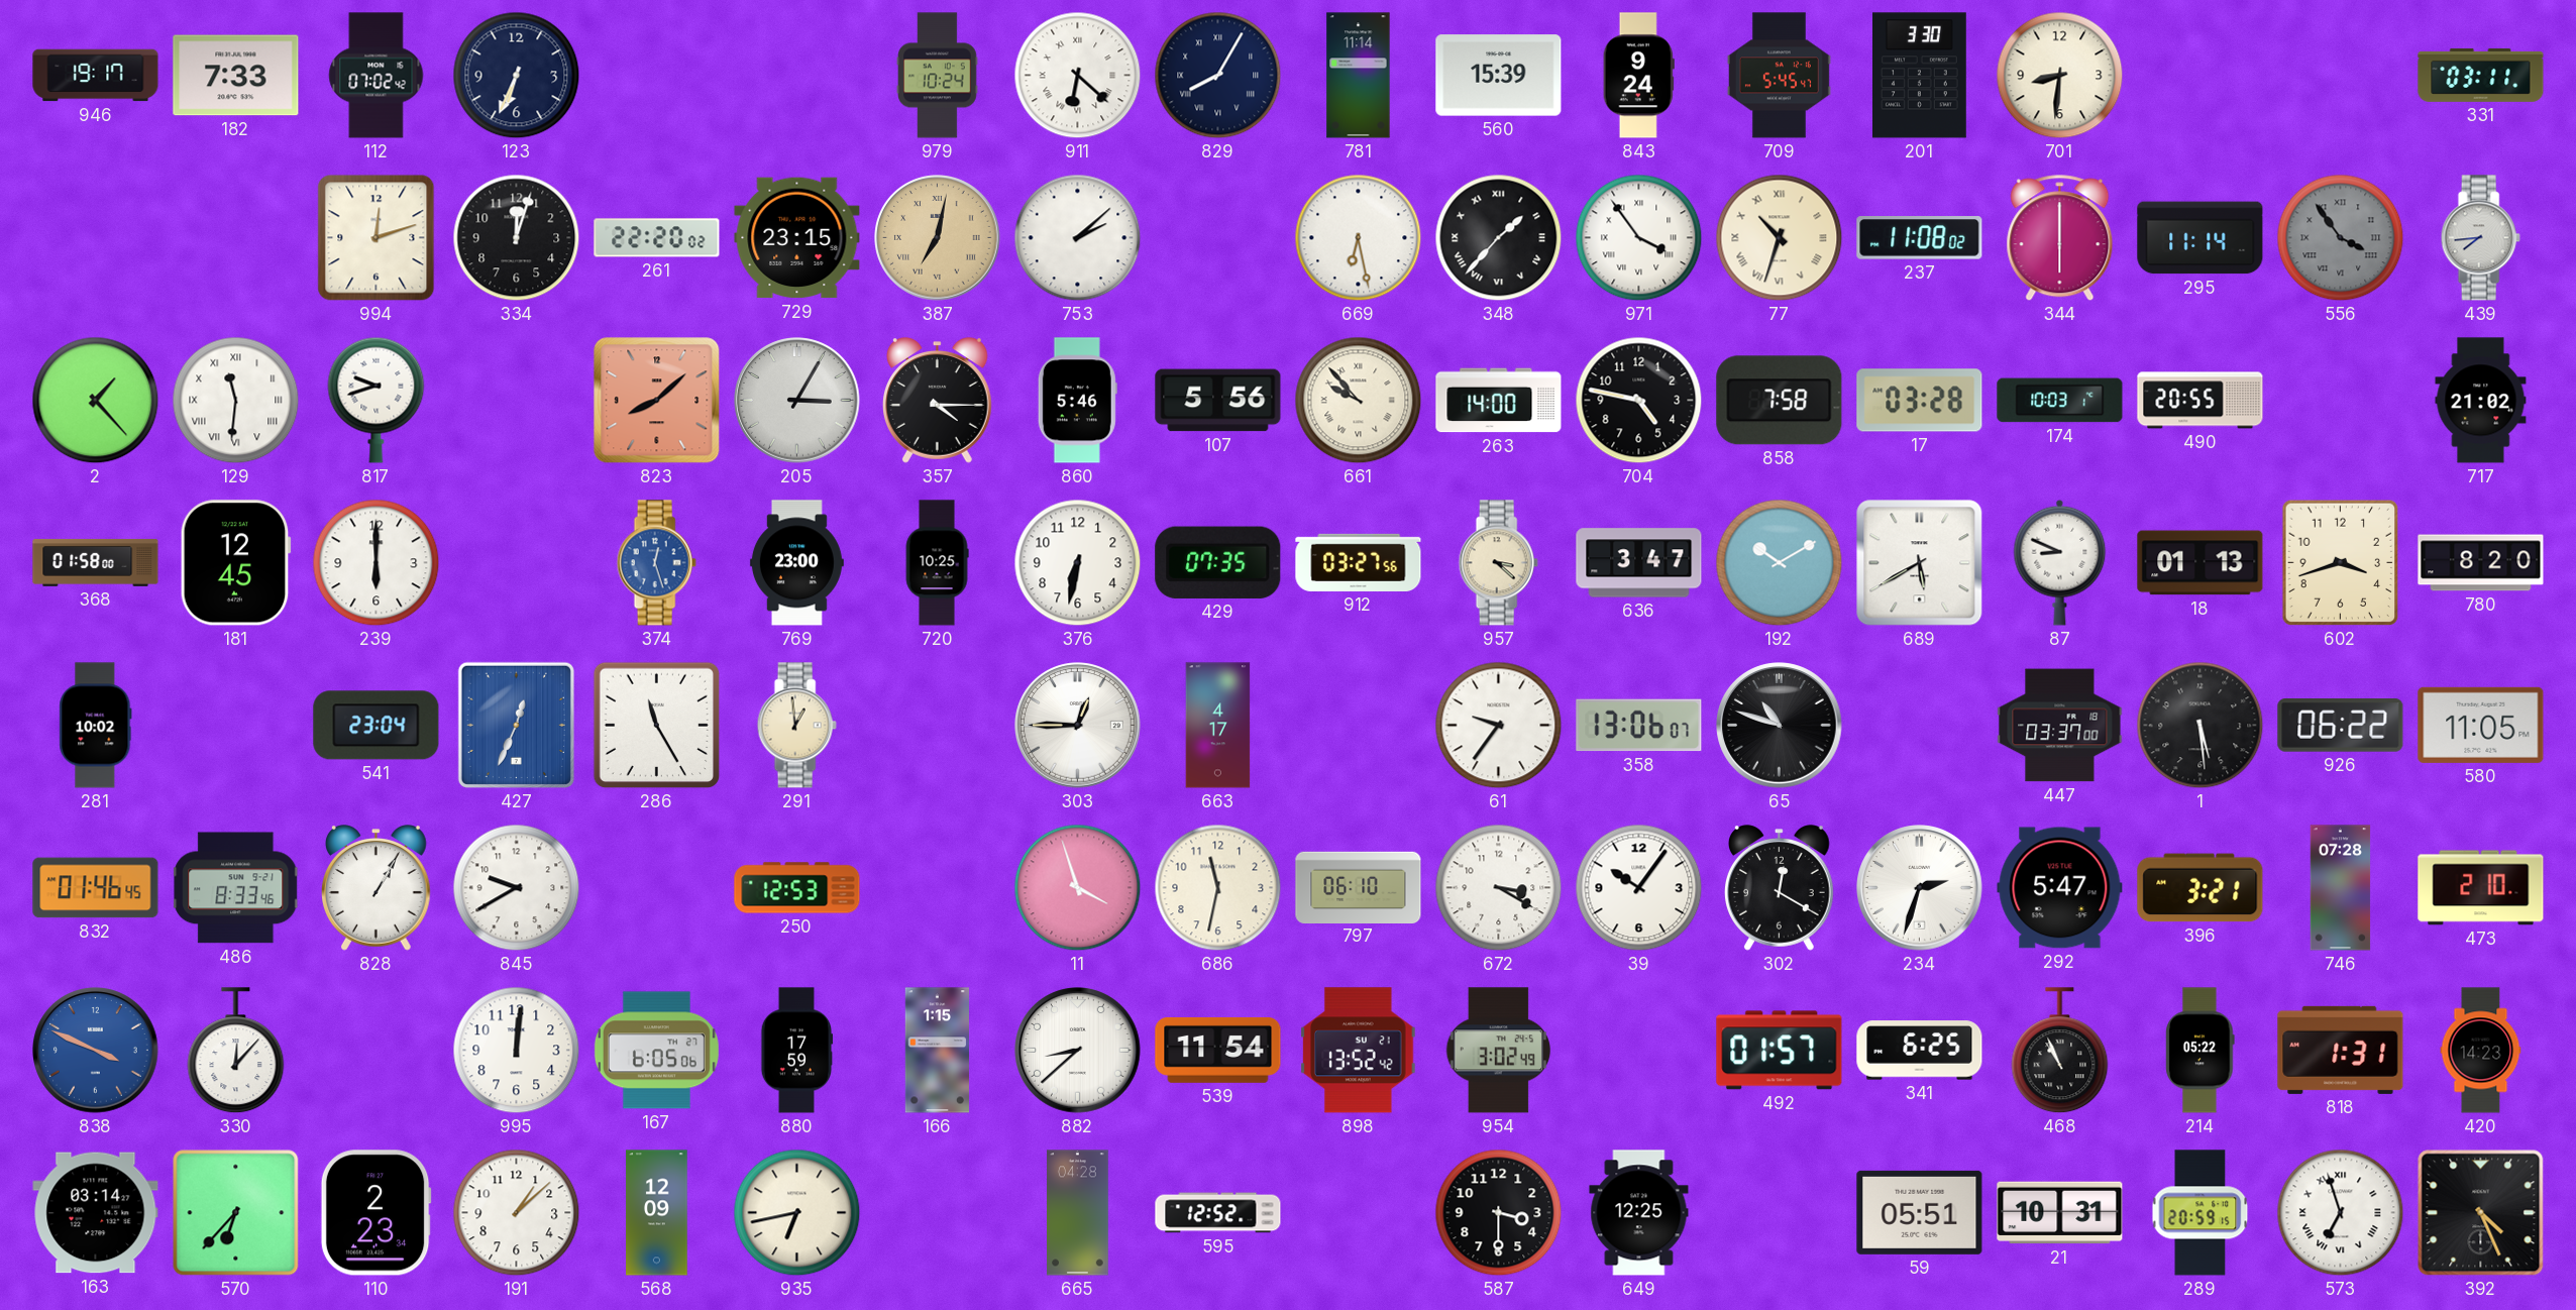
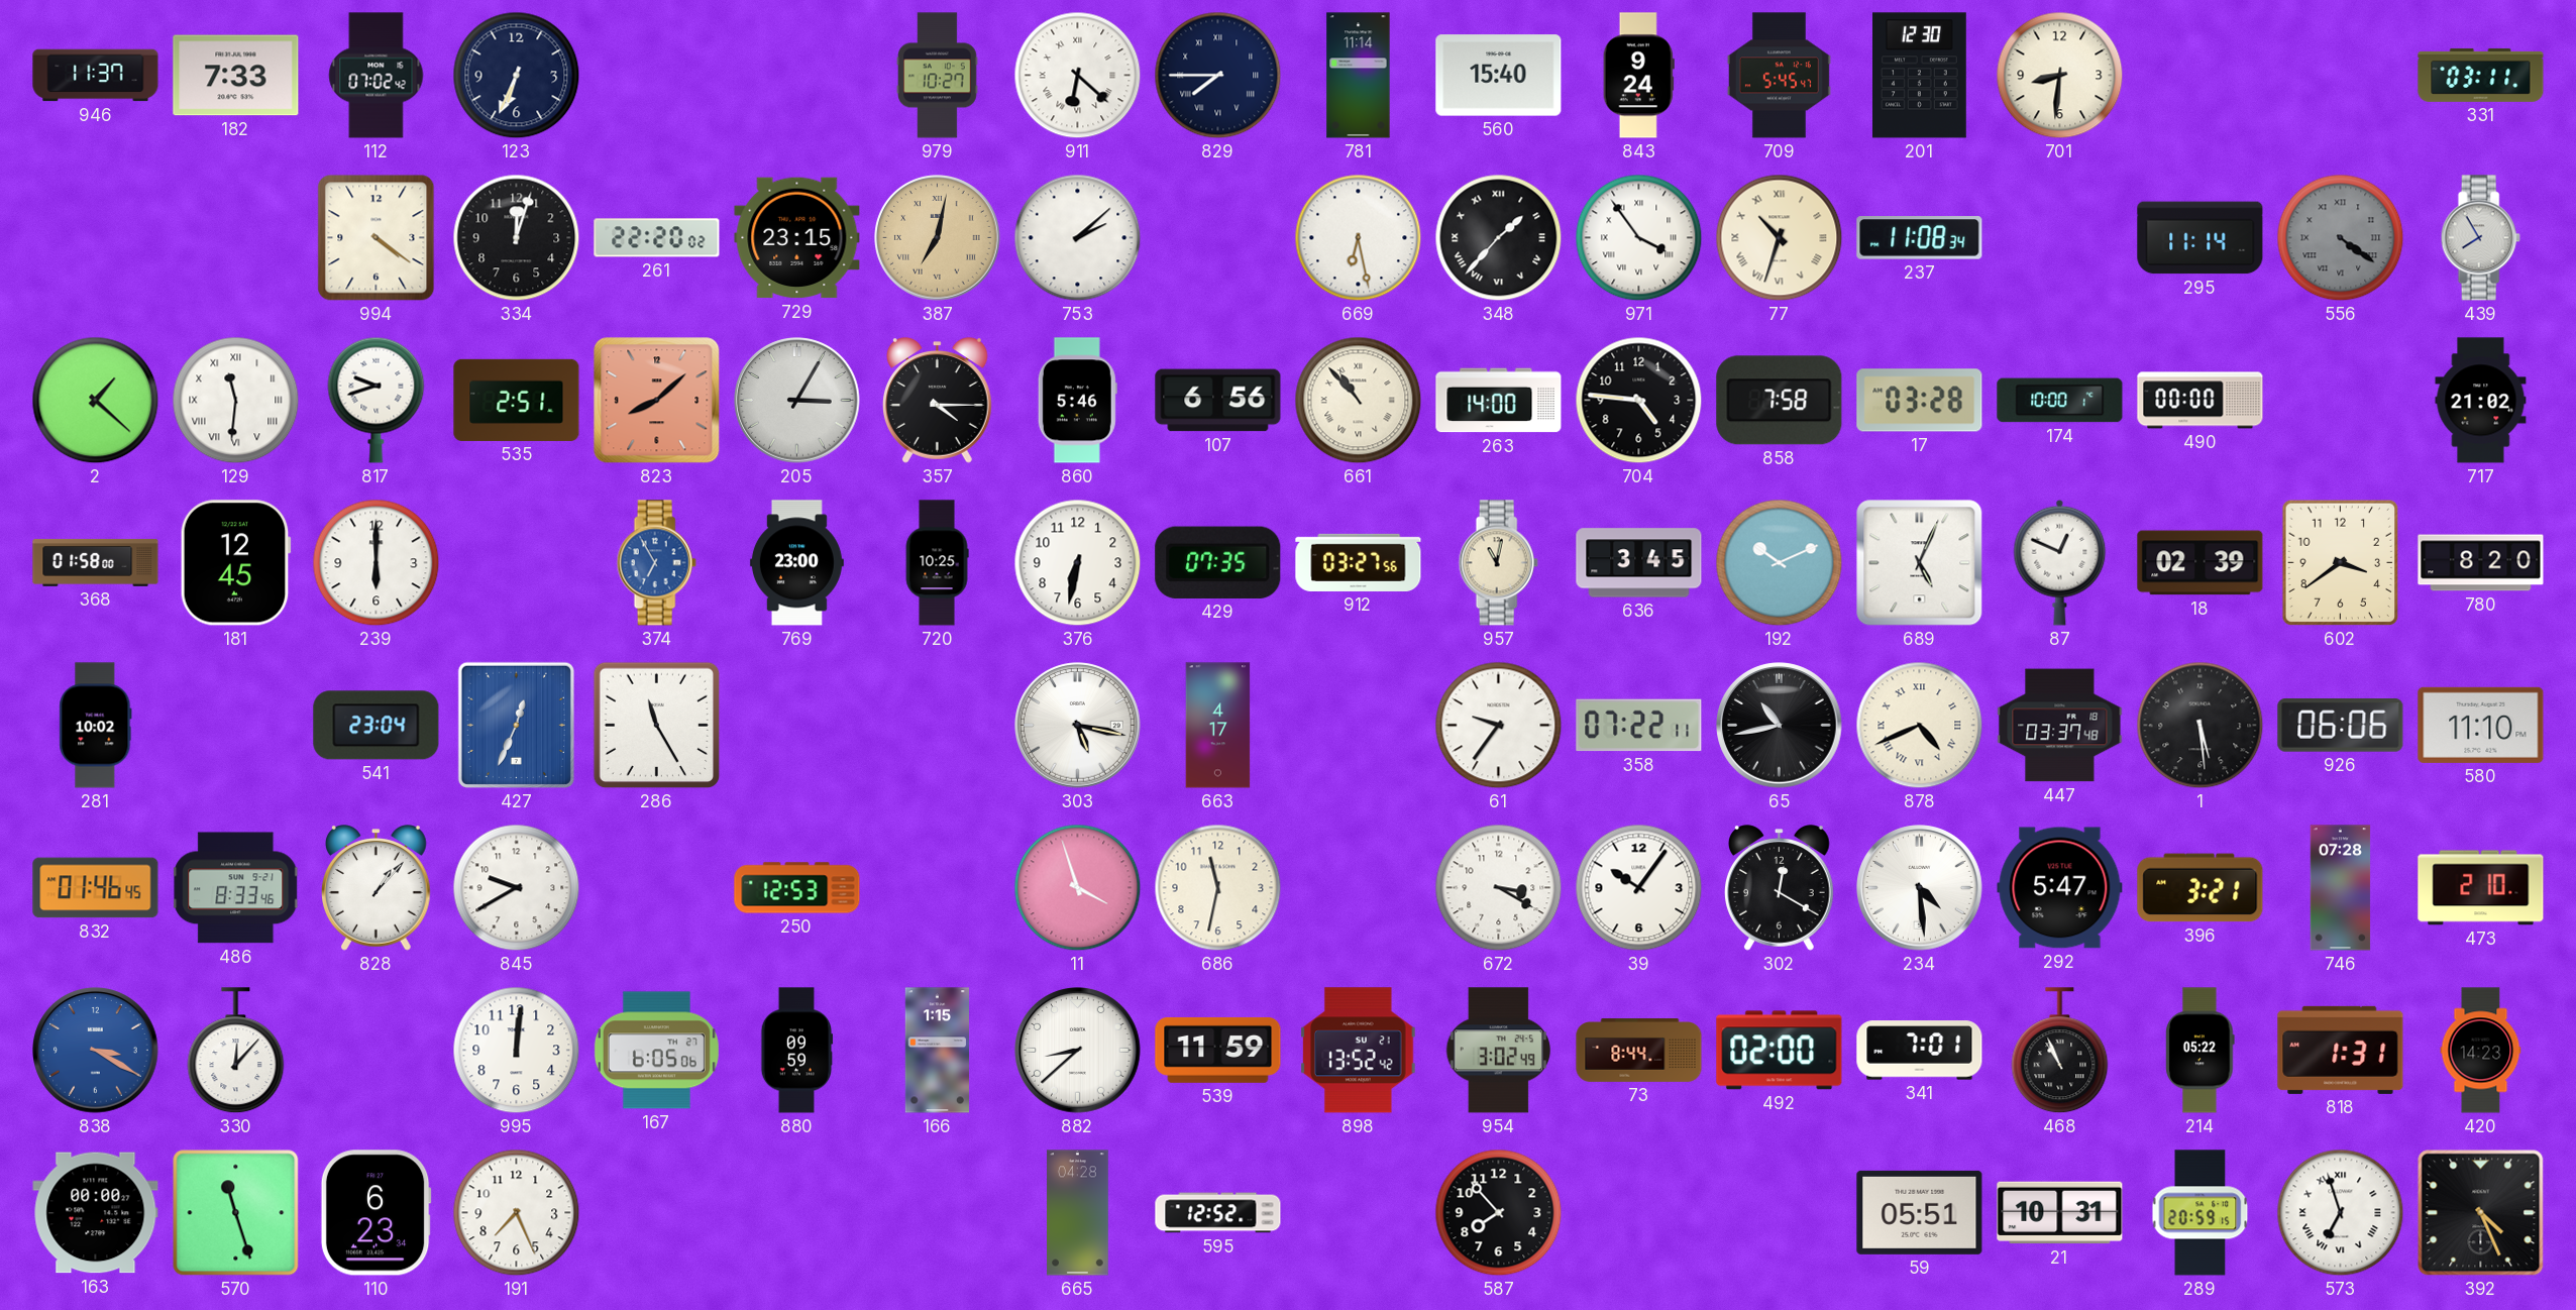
946: 19:17 -> 11:37
979: 10:24 -> 10:27
829: 8:05 -> 7:45
560: 15:39 -> 15:40
201: 3:30 -> 12:30
994: 12:12 -> 4:21
237: 11:08:02 -> 11:08:34
344: 6:00 -> none
556: 3:54 -> 4:21
439: 7:44 -> 7:55
2: 1:23 -> 1:22
535: none -> 2:51
107: 5:56 -> 6:56
661: 9:53 -> 10:53
704: 4:47 -> 4:46
174: 10:03 -> 10:00
490: 20:55 -> 00:00
374: 12:27 -> 6:55
957: 3:22 -> 11:02
636: 3:47 -> 3:45
192: 10:10 -> 10:11
689: 5:40 -> 5:04
87: 8:49 -> 12:49
18: 01:13 -> 02:39
602: 3:42 -> 3:39
291: 12:59 -> none
303: 12:45 -> 5:17
358: 13:06 -> 07:22
65: 10:48 -> 10:43
878: none -> 4:41
447: 03:37:00 -> 03:37:48
926: 06:22 -> 06:06
580: 11:05 -> 11:10
828: 1:05 -> 1:07
797: 06:10 -> none
234: 2:33 -> 4:29
838: 3:49 -> 3:20
880: 17:59 -> 09:59
539: 11:54 -> 11:59
73: none -> 8:44
492: 01:57 -> 02:00
341: 6:25 -> 7:01
163: 03:14 -> 00:00
570: 6:37 -> 11:27
110: 2:23 -> 6:23
191: 1:08 -> 7:26
568: 12:09 -> none
935: 6:43 -> none
587: 3:30 -> 7:53
649: 12:25 -> none
